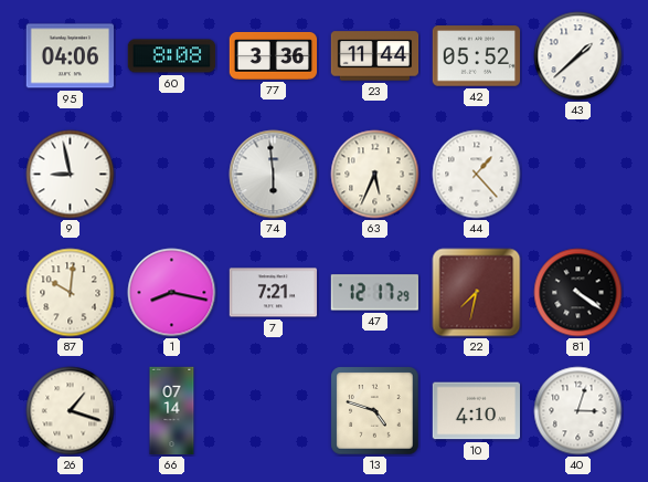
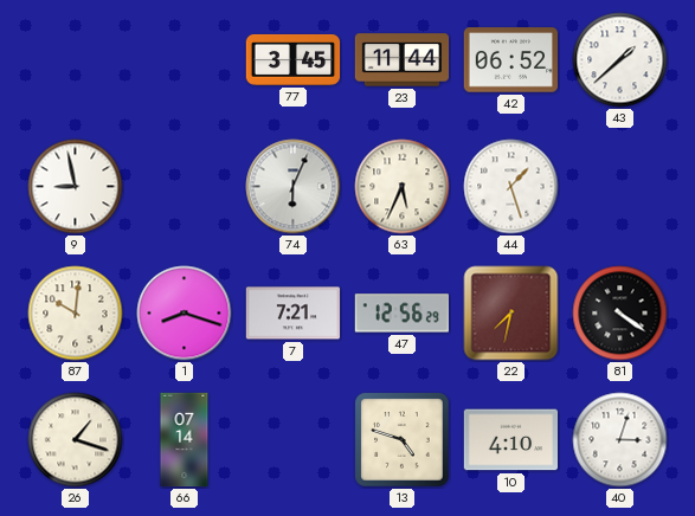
95: 04:06 -> none
60: 8:08 -> none
77: 3:36 -> 3:45
42: 05:52 -> 06:52
74: 5:59 -> 6:04
44: 1:23 -> 1:27
1: 8:17 -> 8:18
47: 12:17 -> 12:56
